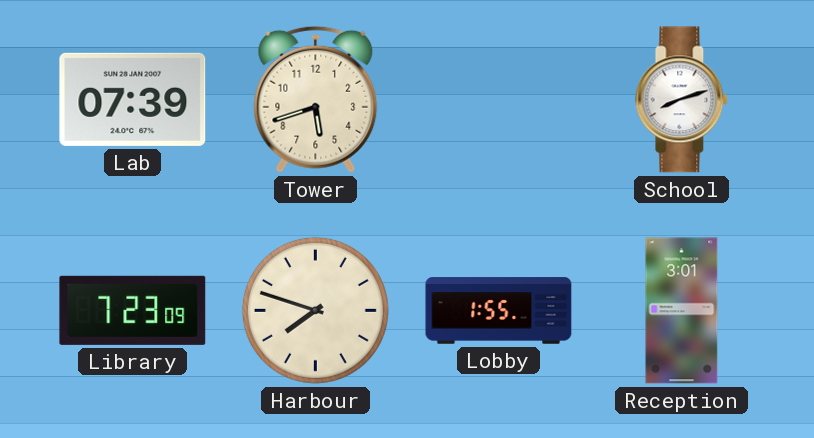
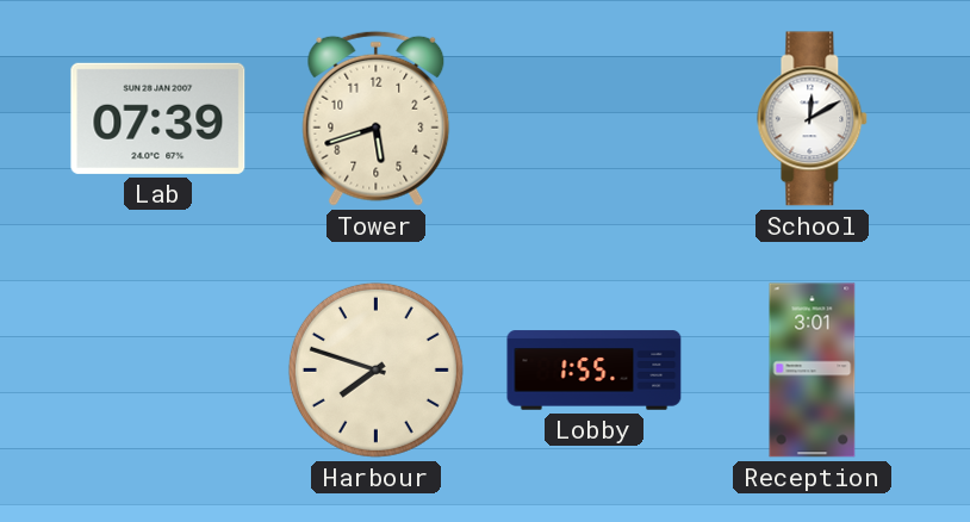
School: 8:12 -> 12:10
Library: 7:23 -> none
